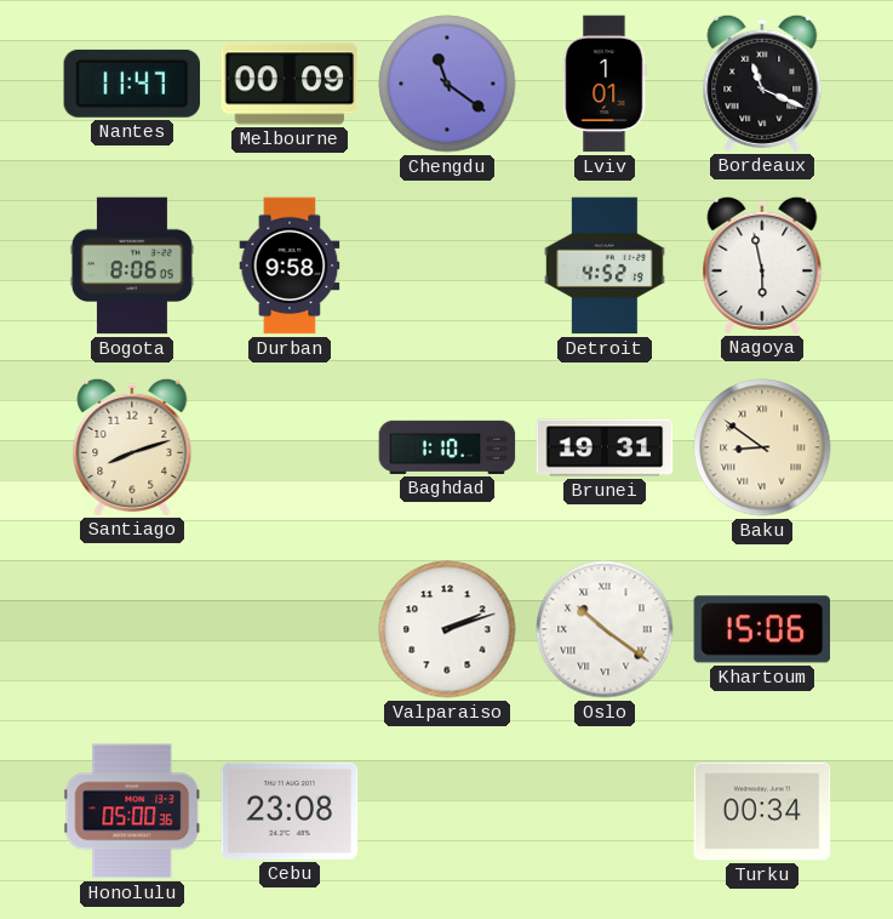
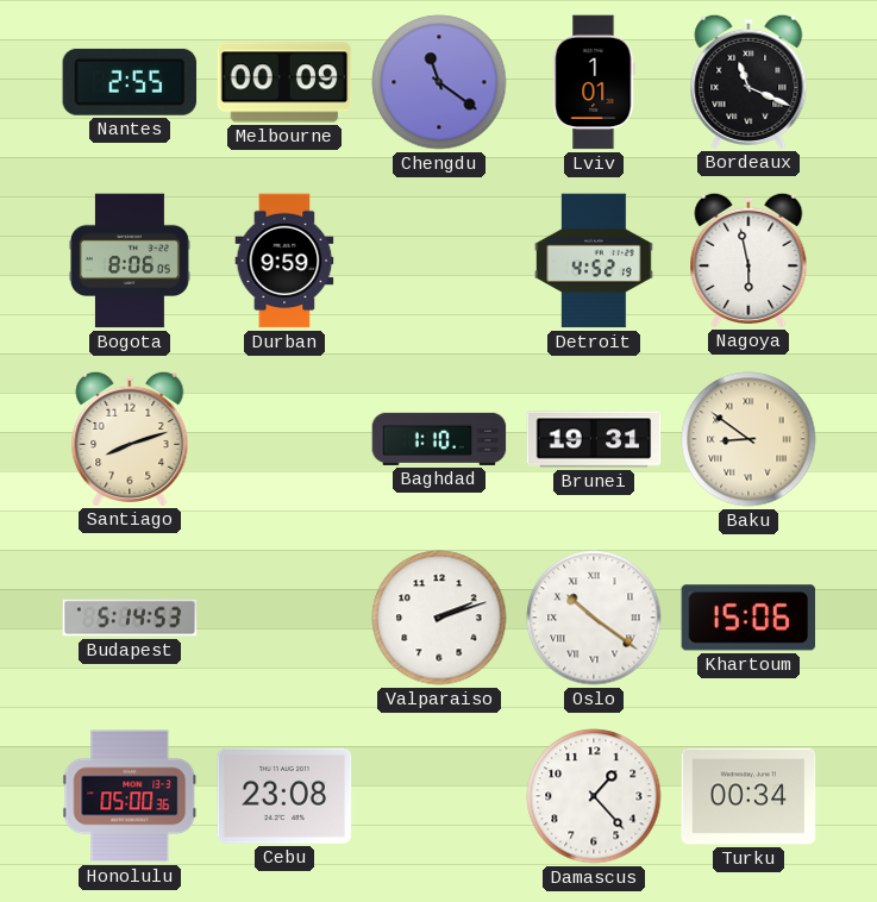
Nantes: 11:47 -> 2:55
Durban: 9:58 -> 9:59
Budapest: none -> 5:14
Damascus: none -> 1:23
